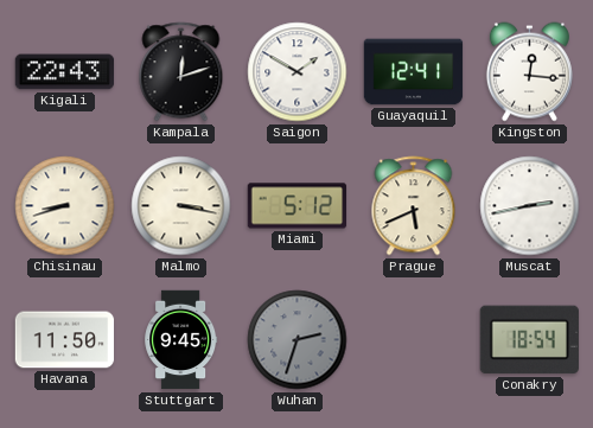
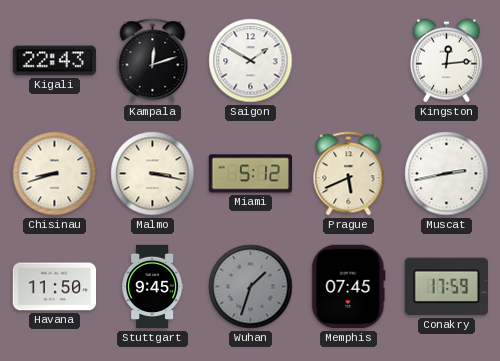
Guayaquil: 12:41 -> none
Kingston: 12:16 -> 12:14
Wuhan: 2:33 -> 1:33
Memphis: none -> 07:45
Conakry: 18:54 -> 17:59
